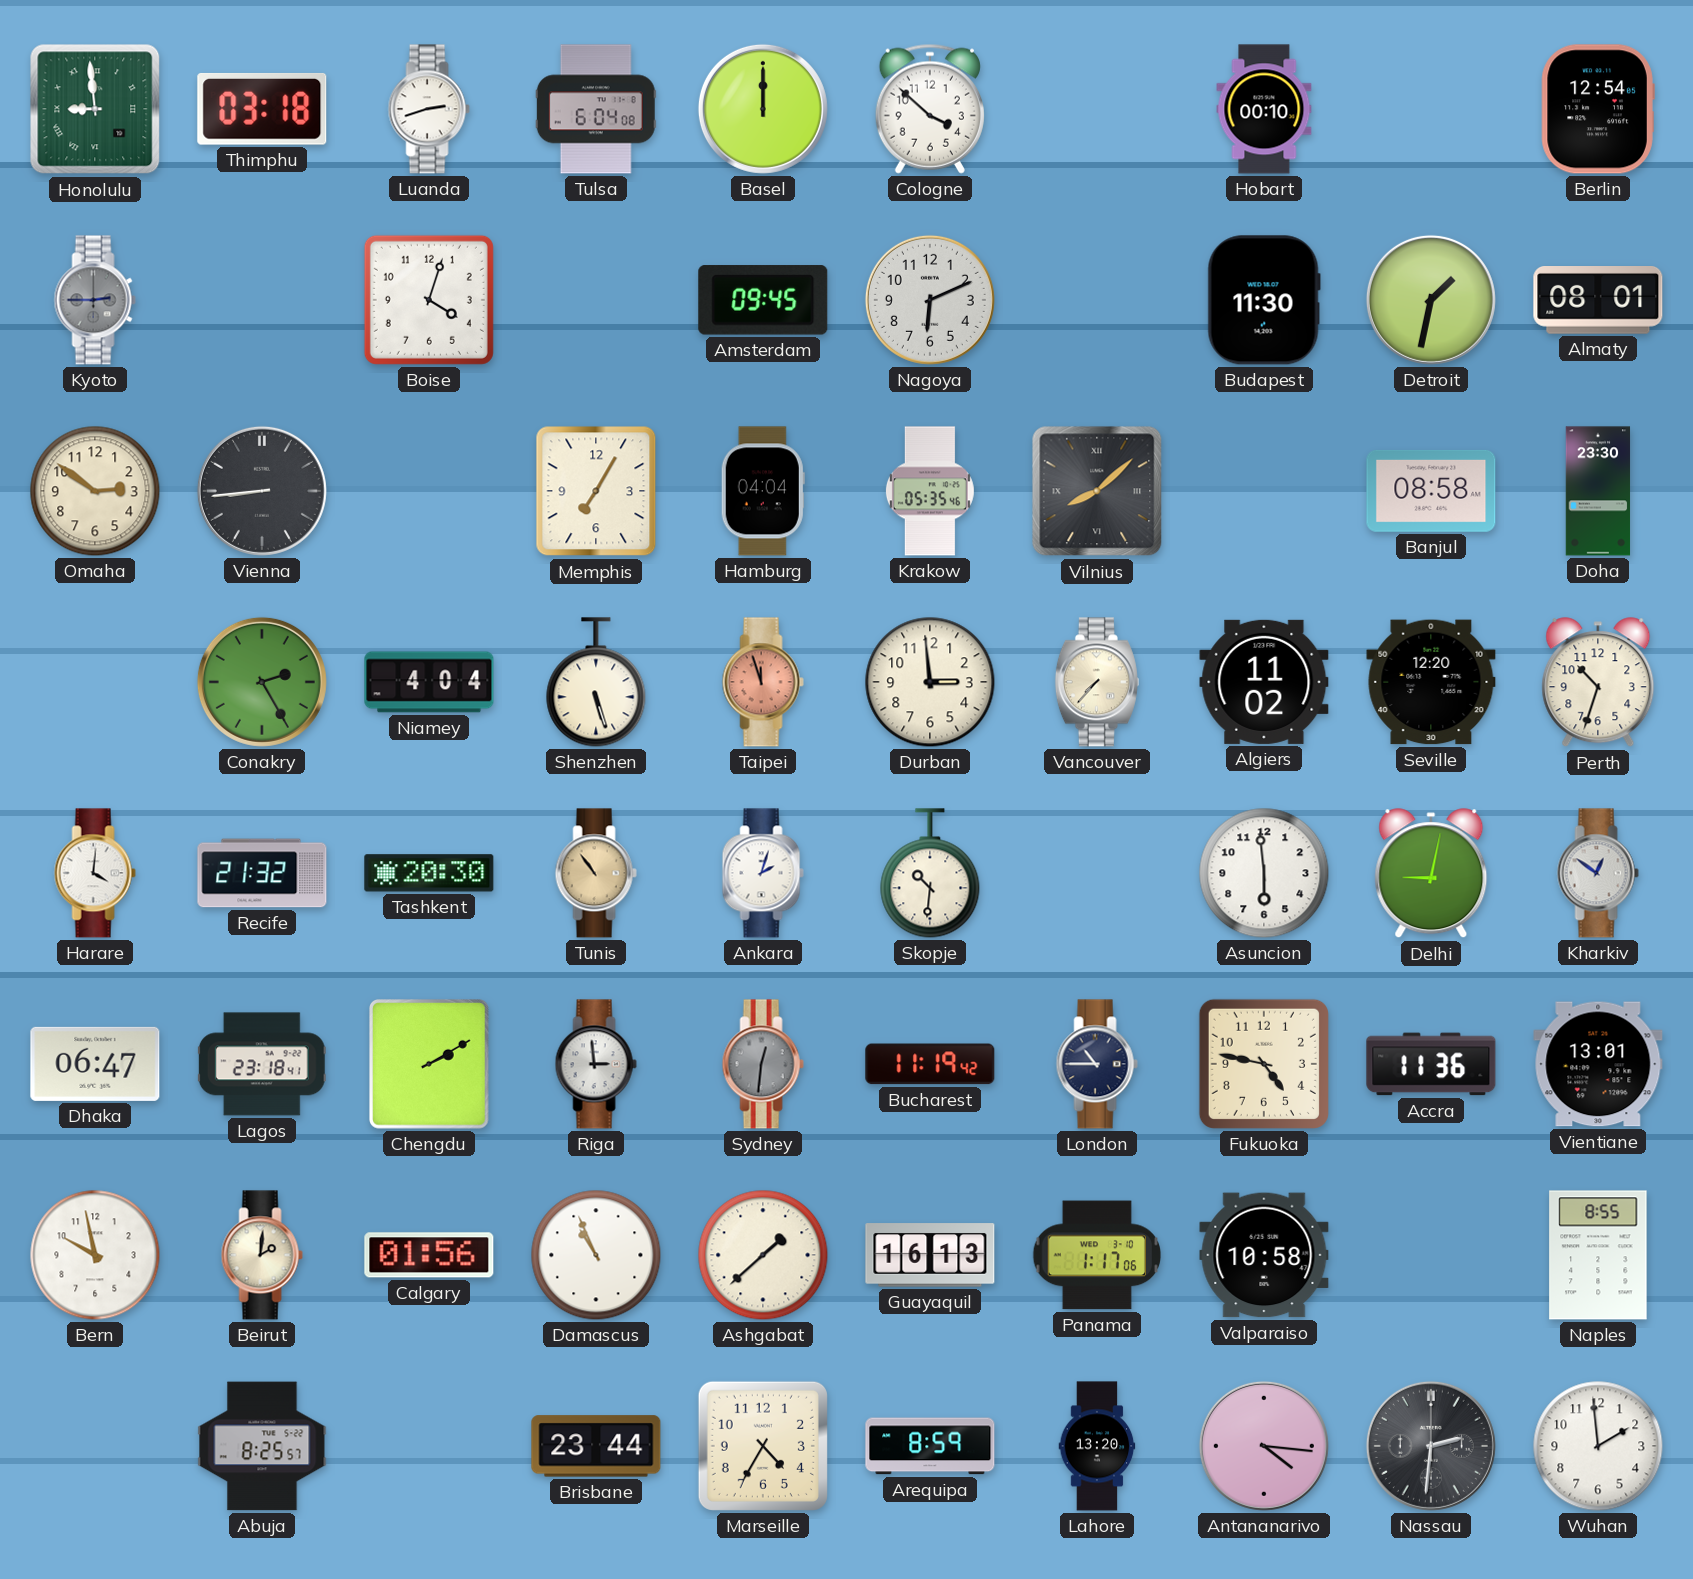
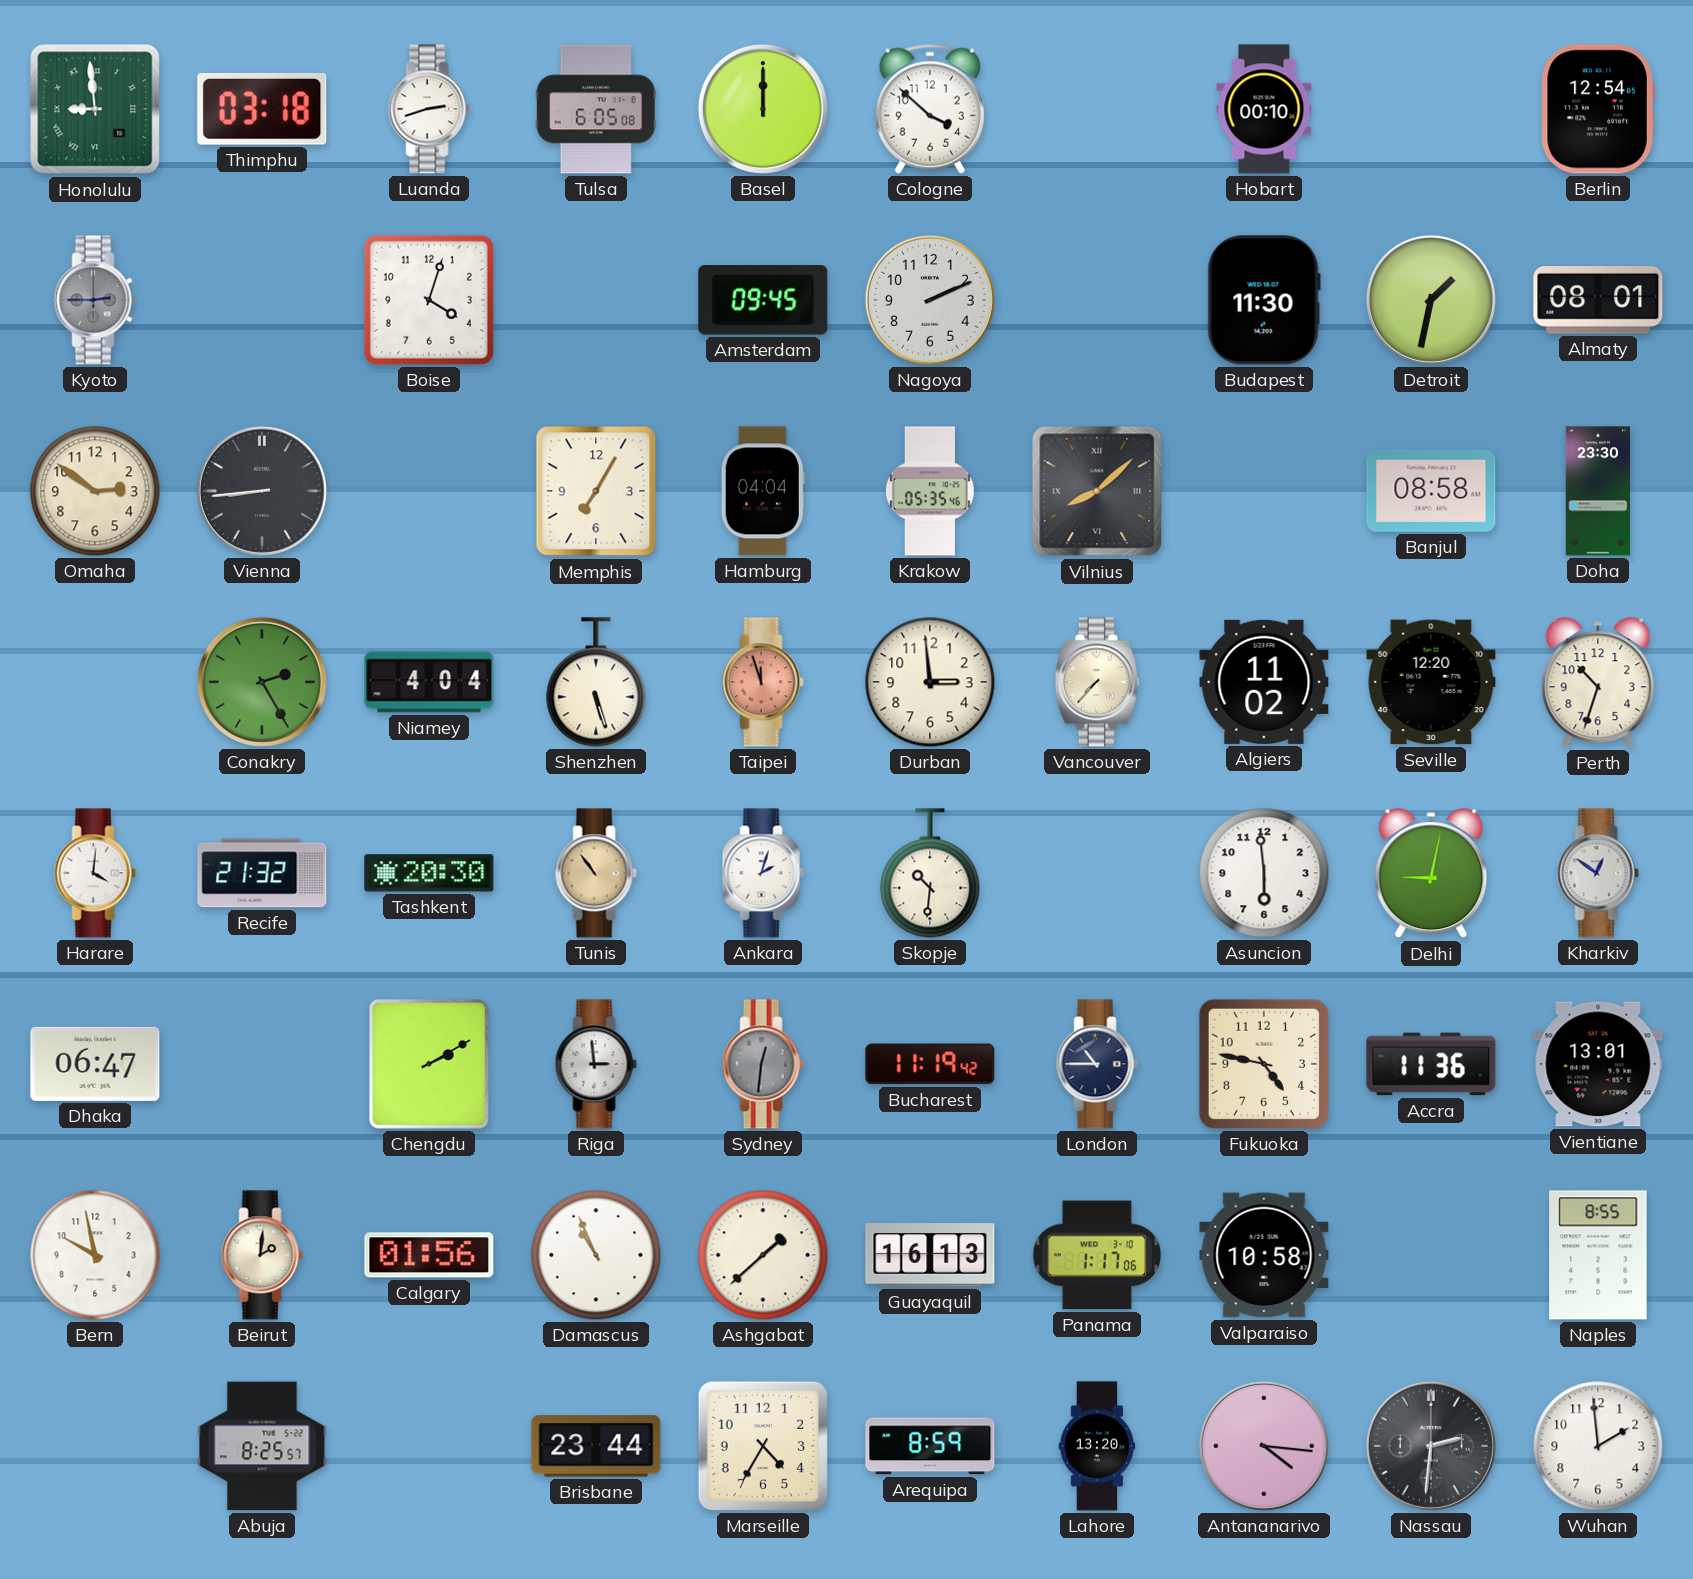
Tulsa: 6:04 -> 6:05
Nagoya: 6:11 -> 2:11
Lagos: 23:18 -> none
